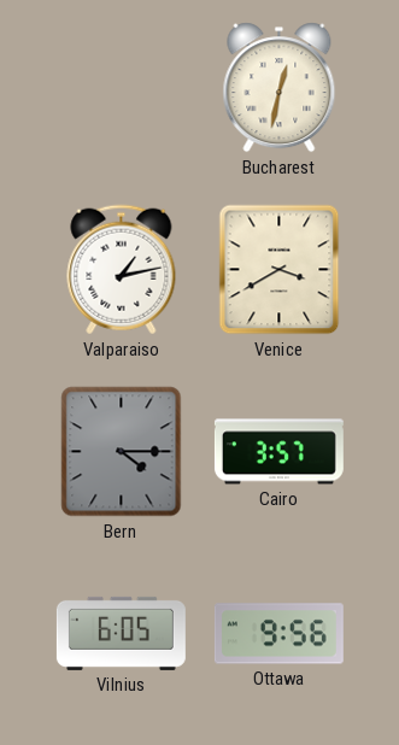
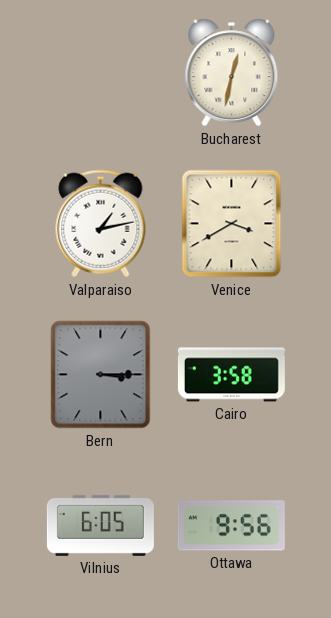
Bern: 4:15 -> 3:15
Cairo: 3:57 -> 3:58
